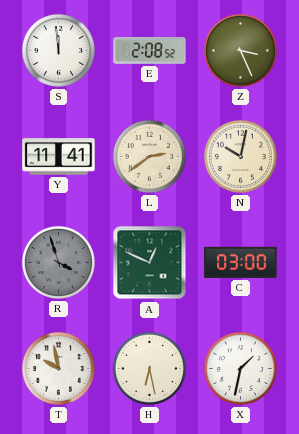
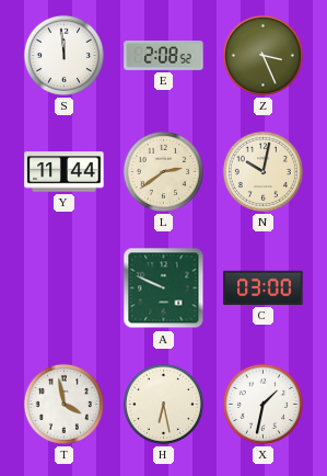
Y: 11:41 -> 11:44
R: 3:57 -> none
A: 12:49 -> 9:49
T: 9:58 -> 3:58
